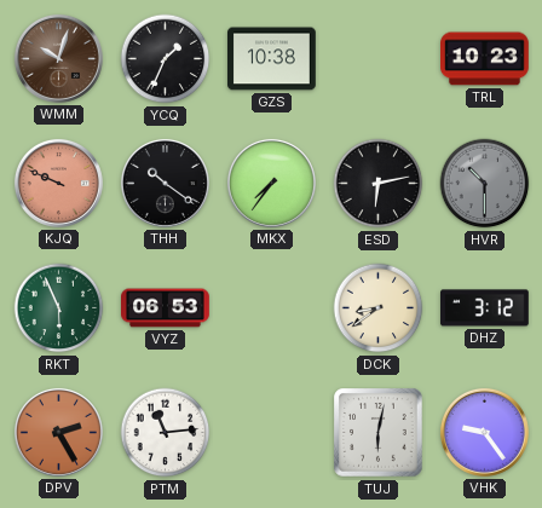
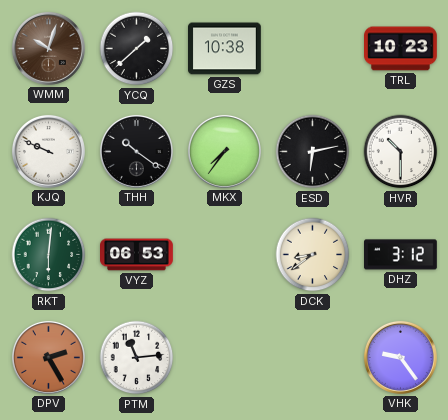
YCQ: 1:34 -> 1:38
KJQ dial: salmon -> white
HVR dial: grey -> white
RKT: 5:56 -> 6:01
TUJ: 6:02 -> none
